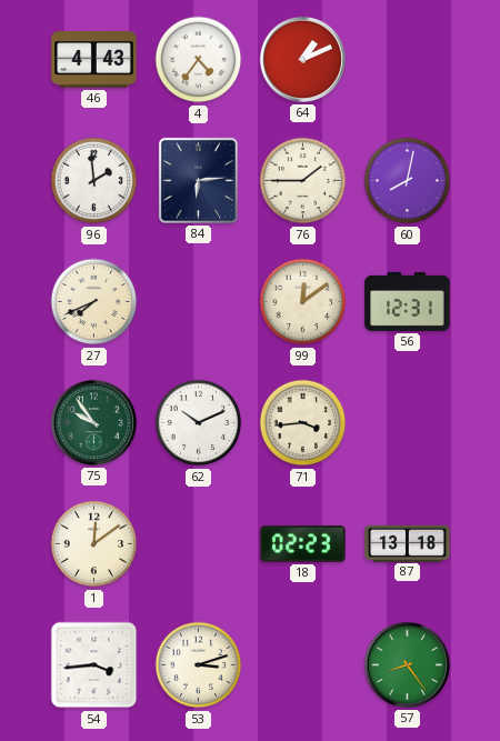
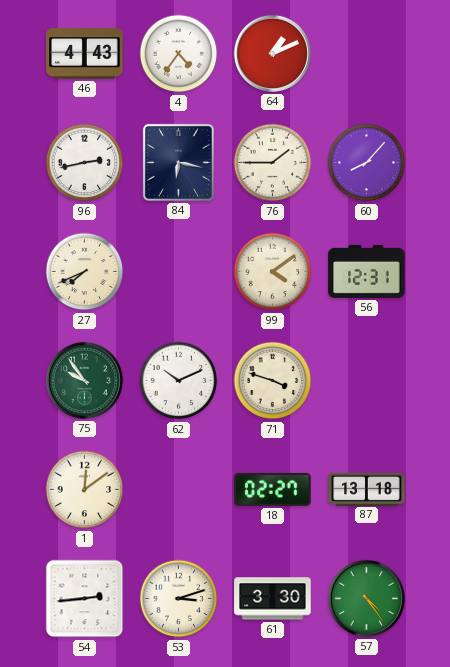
96: 1:59 -> 2:43
84: 6:14 -> 6:17
60: 8:02 -> 8:07
99: 12:09 -> 4:09
71: 3:44 -> 3:48
18: 02:23 -> 02:27
54: 3:44 -> 2:44
61: none -> 3:30
57: 8:24 -> 4:24
